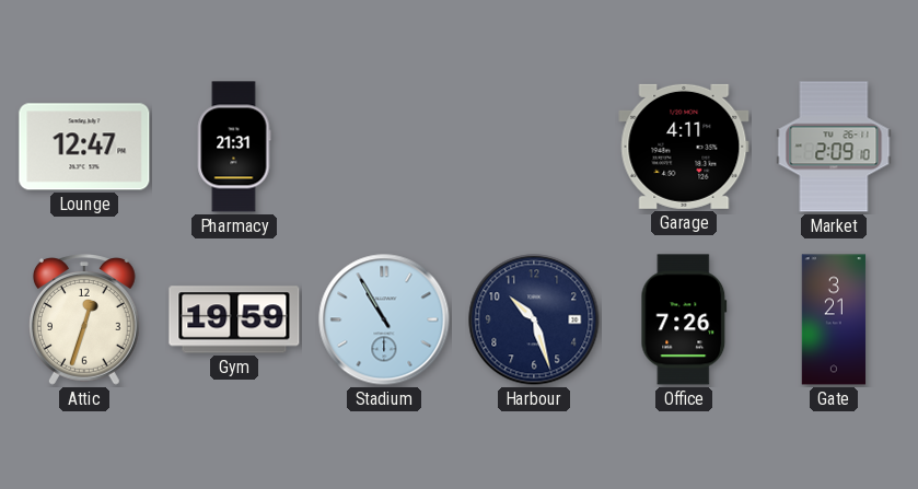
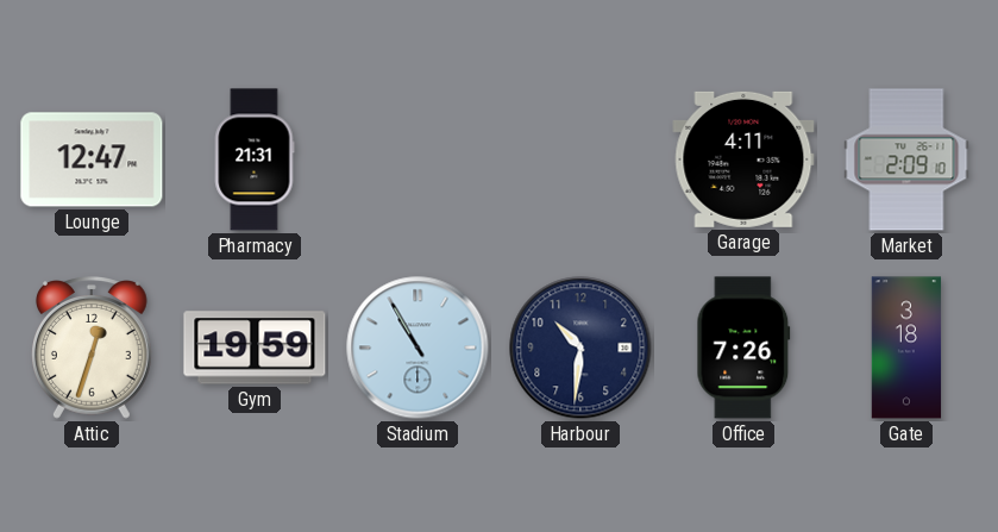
Harbour: 10:27 -> 10:31
Gate: 3:21 -> 3:18
